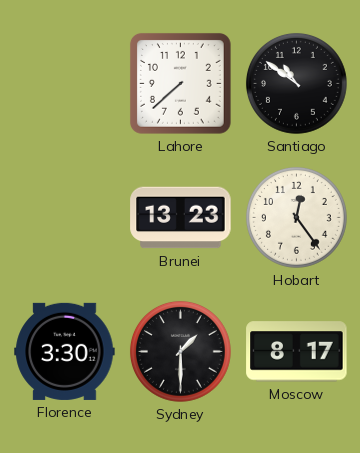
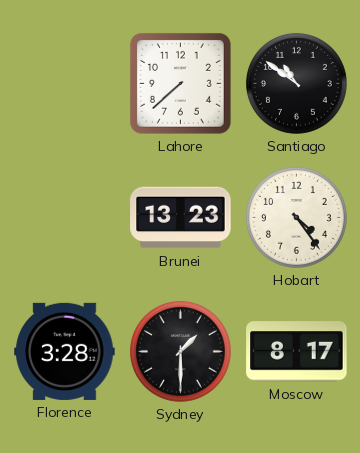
Hobart: 12:24 -> 4:24
Florence: 3:30 -> 3:28
